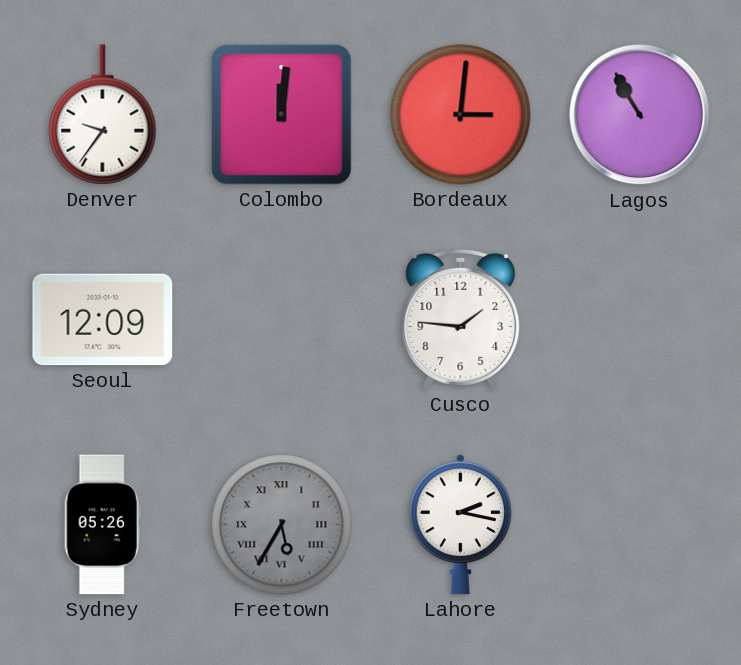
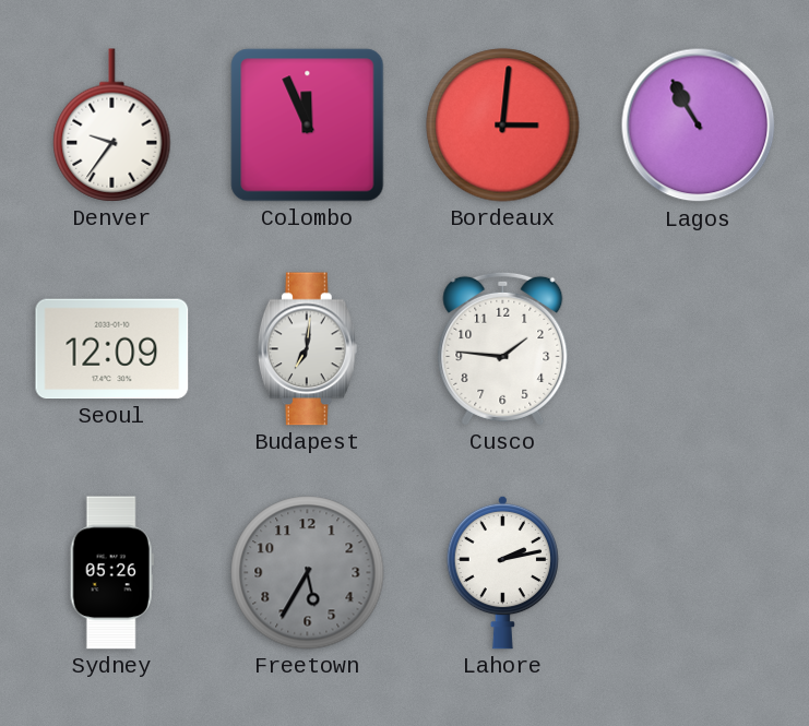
Colombo: 12:01 -> 11:56
Budapest: none -> 7:01
Freetown numerals: Roman -> Arabic
Lahore: 2:17 -> 2:13
